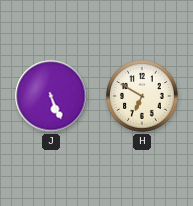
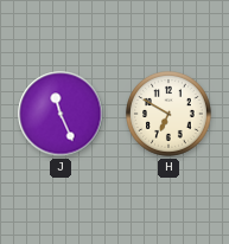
J: 5:26 -> 11:26
